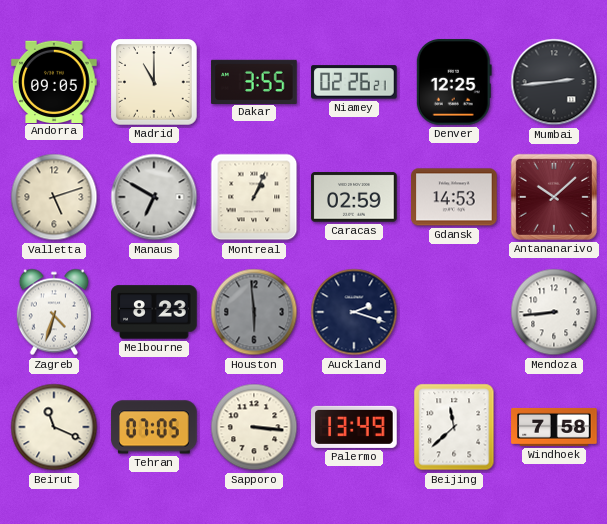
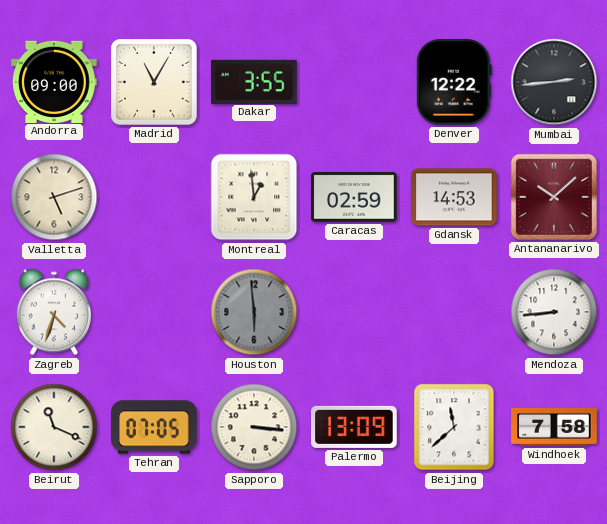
Andorra: 09:05 -> 09:00
Madrid: 11:00 -> 11:05
Niamey: 02:26 -> none
Denver: 12:25 -> 12:22
Manaus: 6:50 -> none
Montreal: 1:04 -> 12:59
Melbourne: 8:23 -> none
Auckland: 2:18 -> none
Palermo: 13:49 -> 13:09
